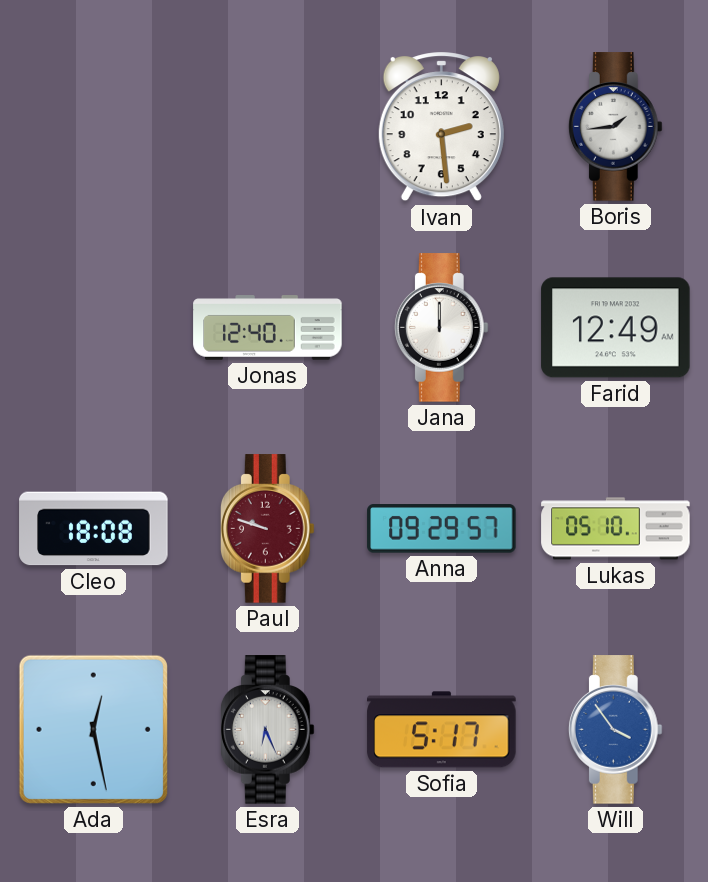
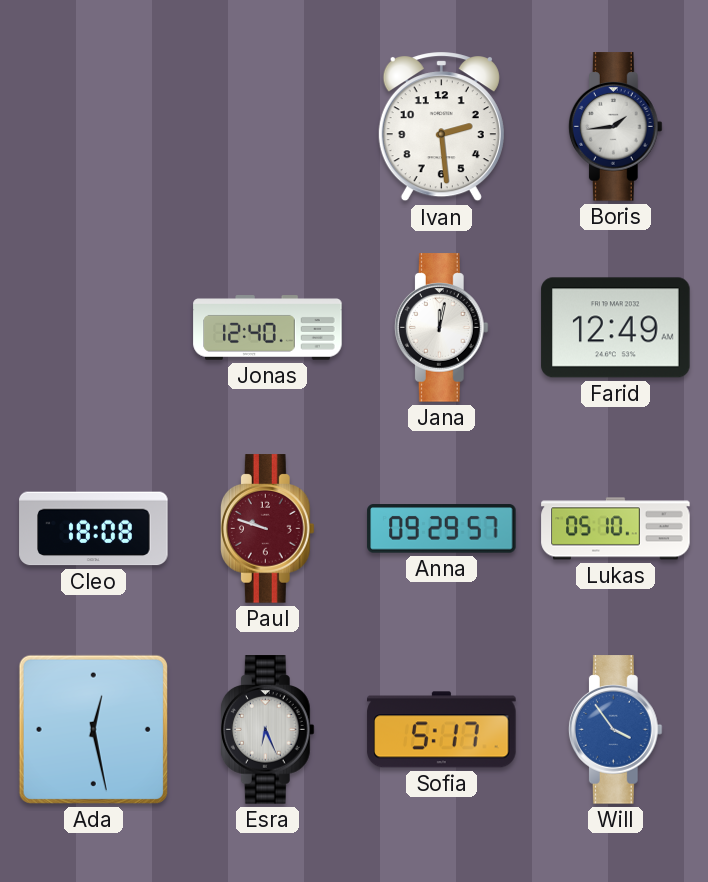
Jana: 12:00 -> 12:02
